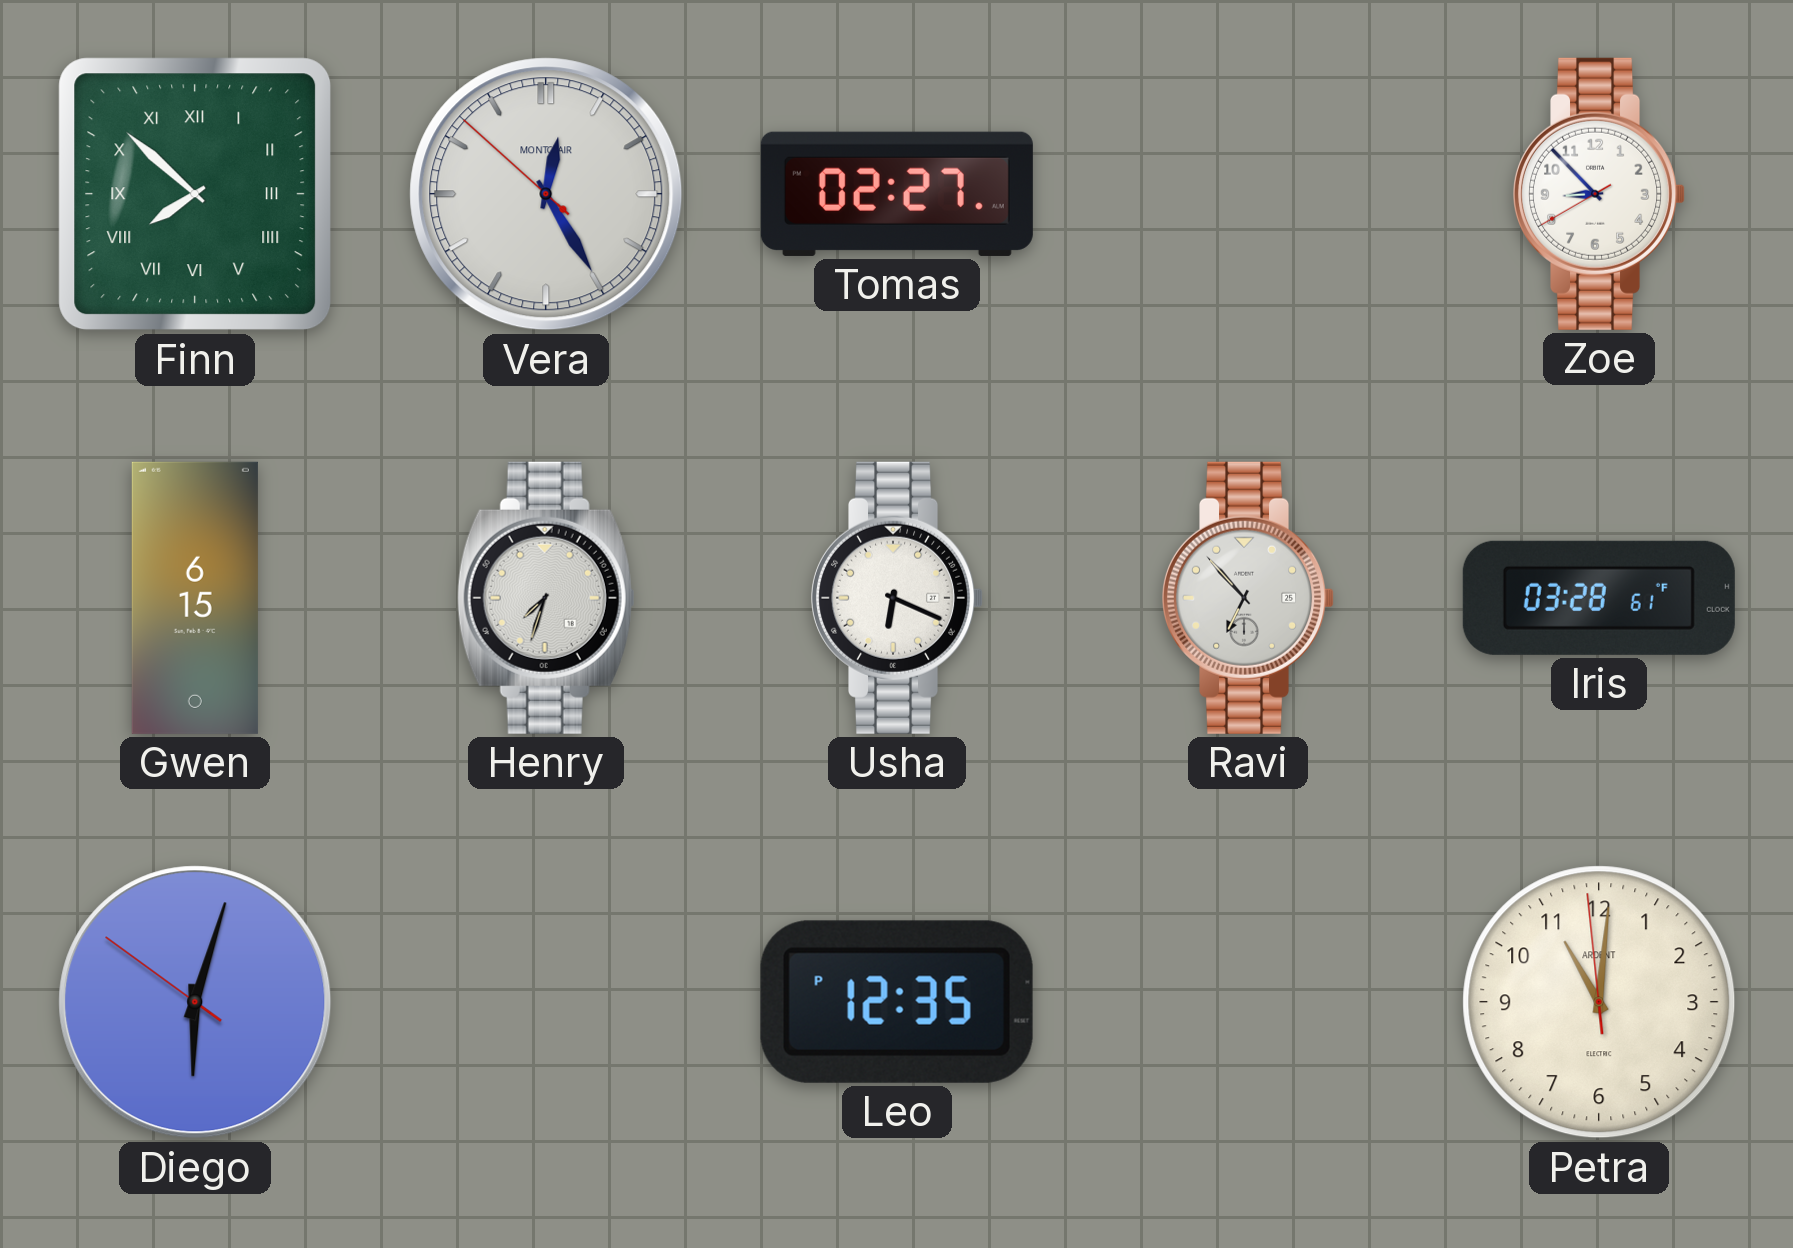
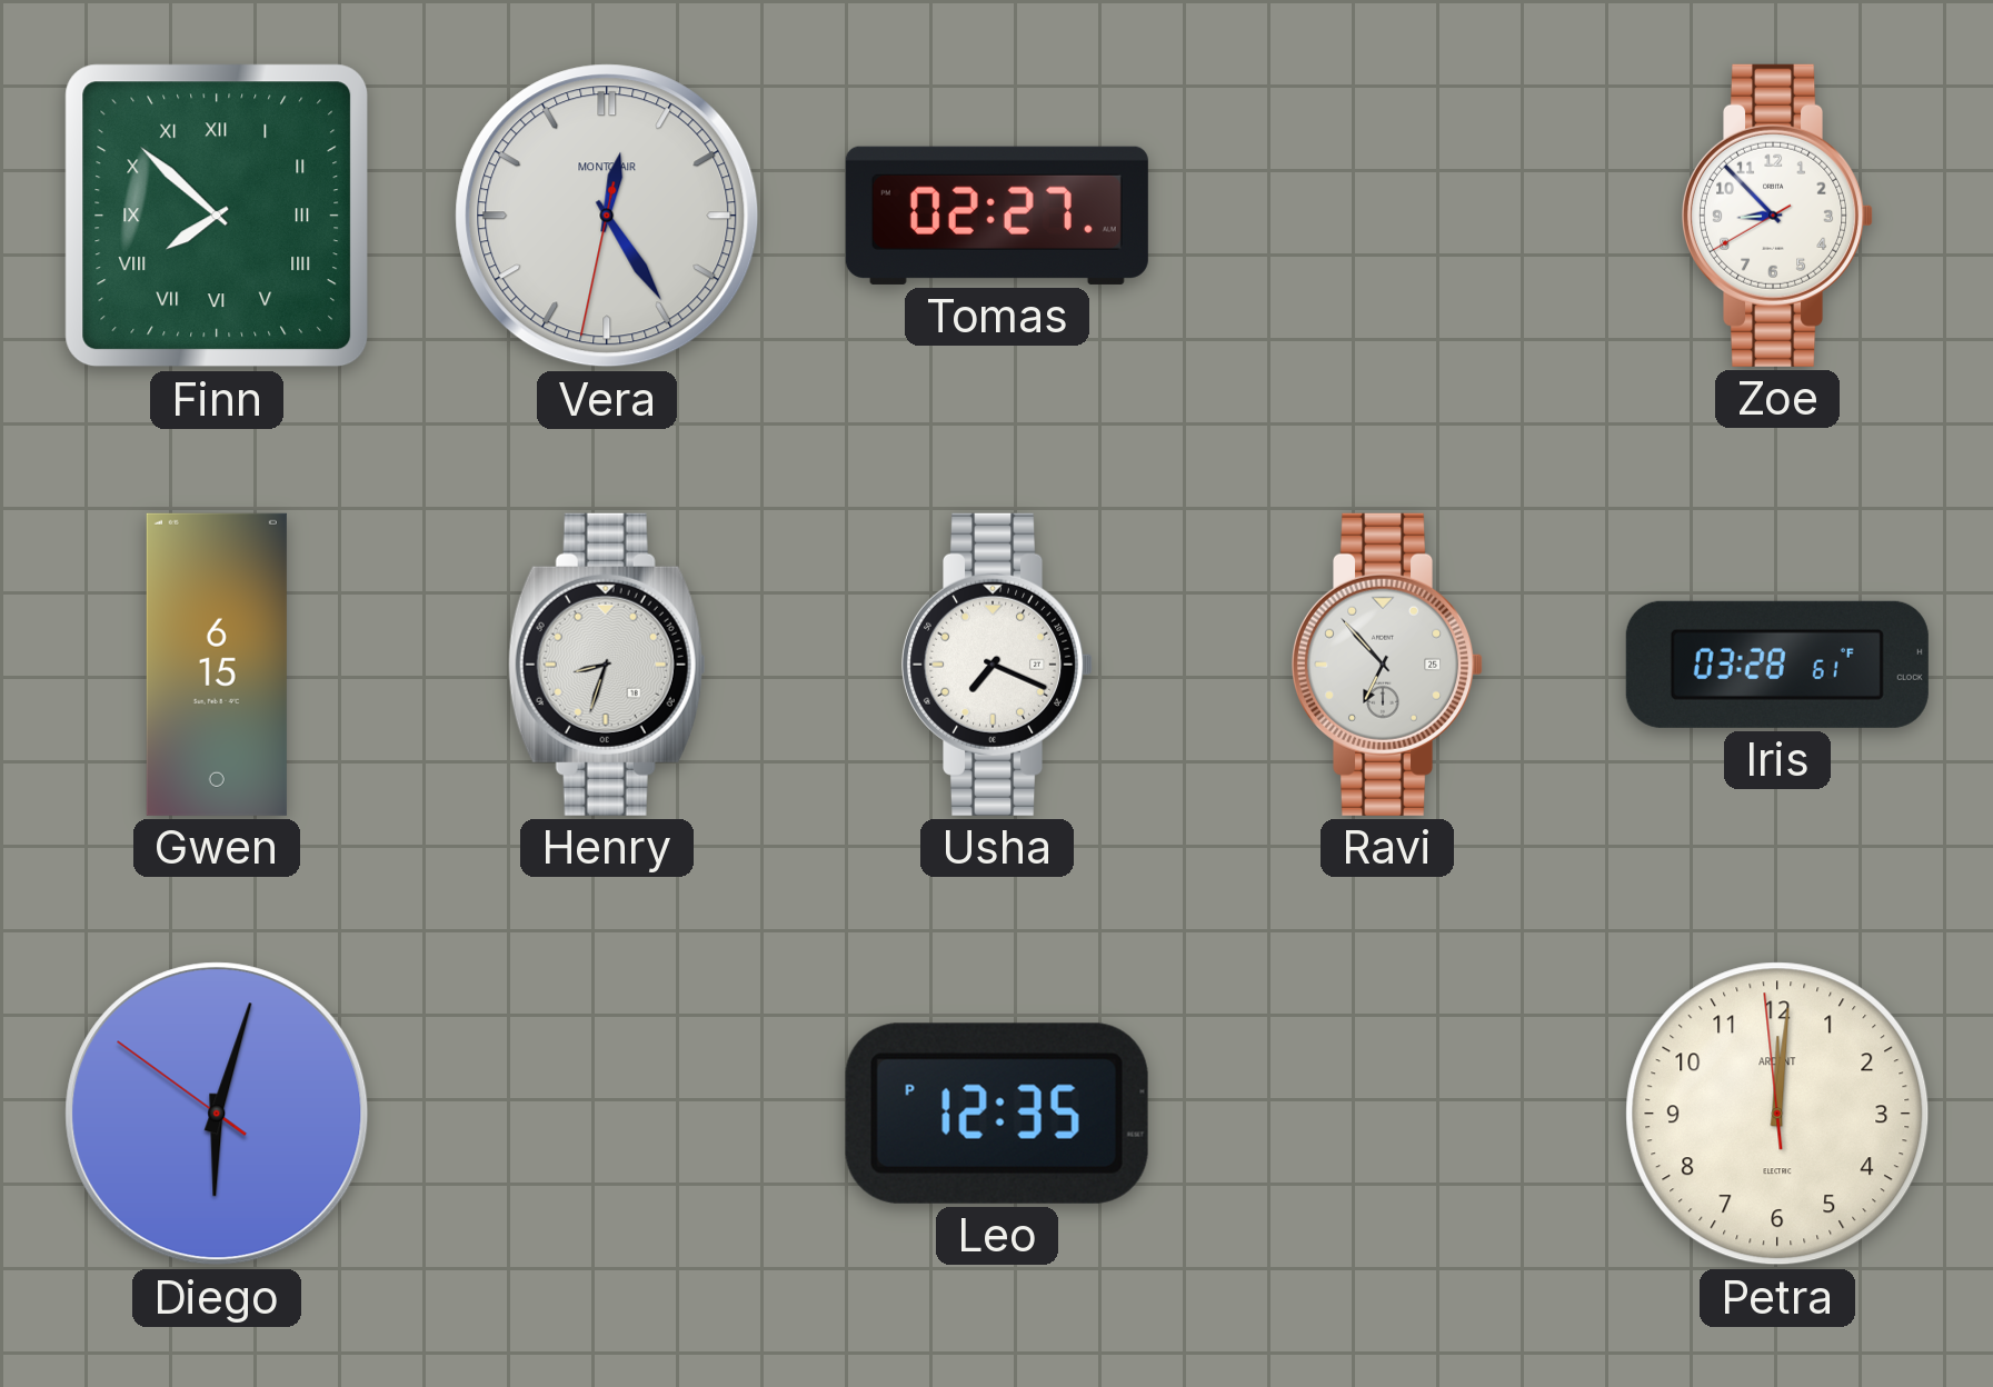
Vera: 12:24:52 -> 12:24:32
Henry: 7:33 -> 8:33
Usha: 6:19 -> 7:19
Petra: 11:00 -> 12:00
